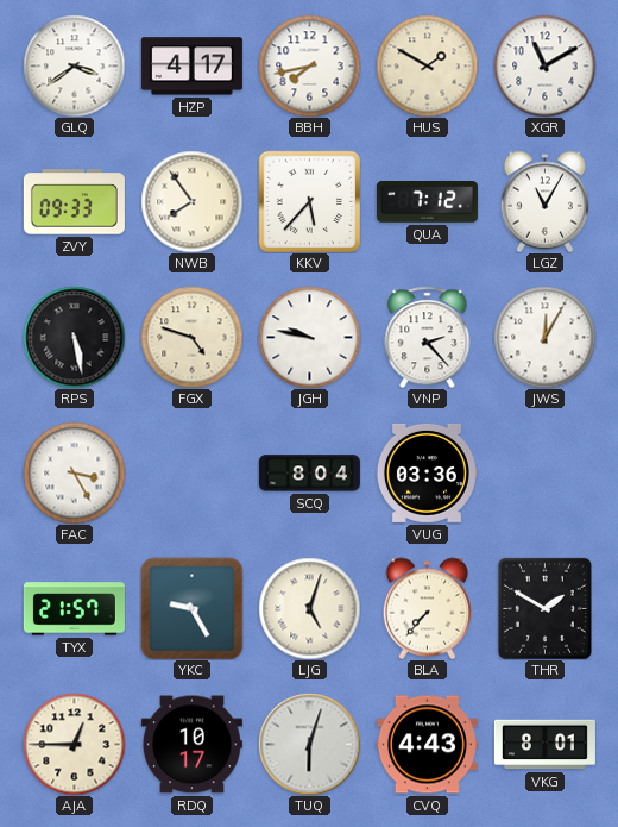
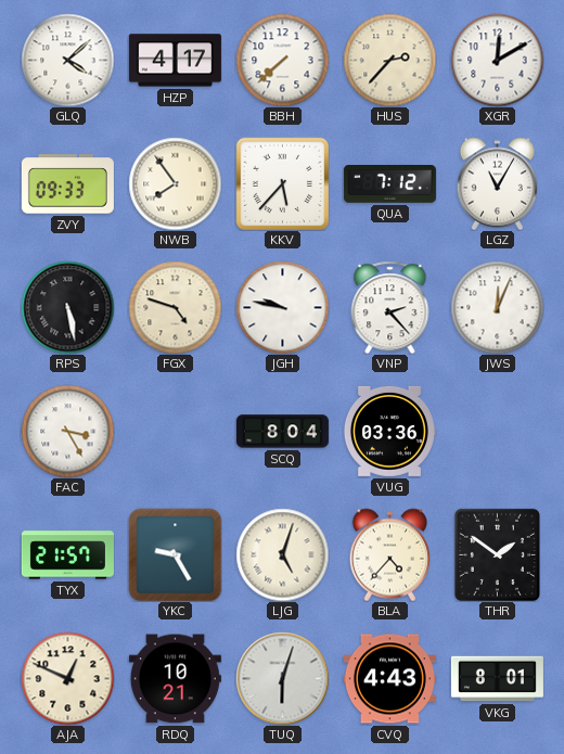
GLQ: 3:39 -> 4:08
BBH: 7:43 -> 7:38
HUS: 1:50 -> 2:37
XGR: 11:10 -> 12:10
JWS: 12:05 -> 12:04
BLA: 7:37 -> 4:37
THR: 1:50 -> 1:51
AJA: 12:45 -> 12:49
RDQ: 10:17 -> 10:21
